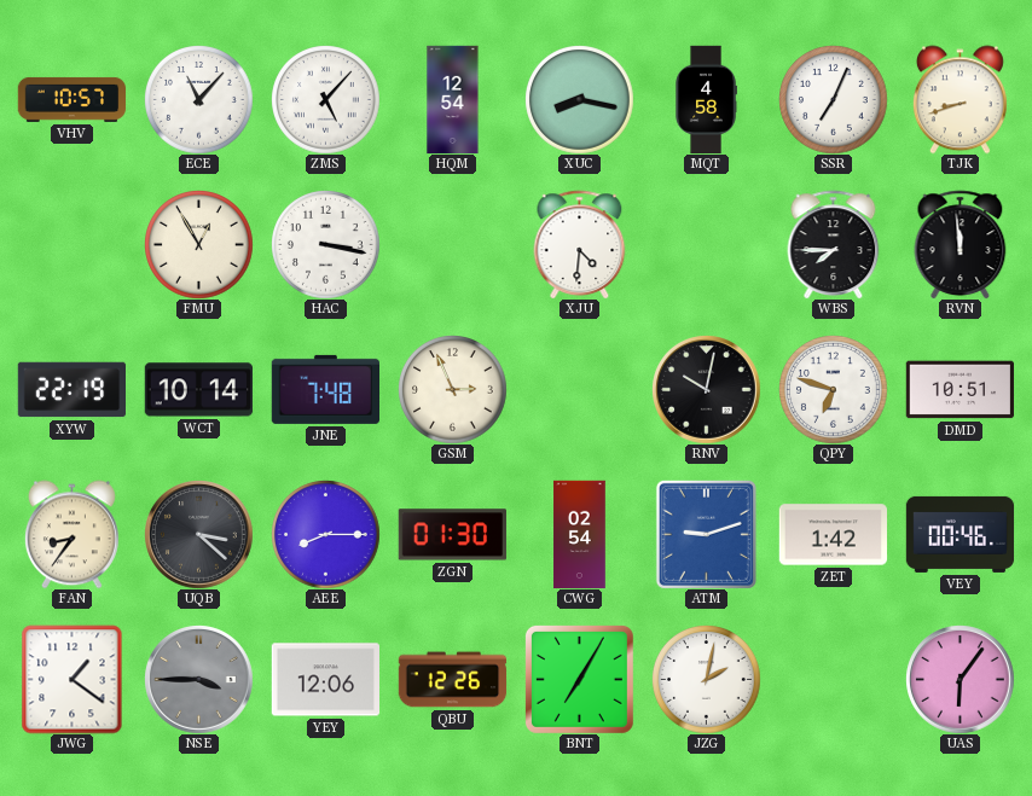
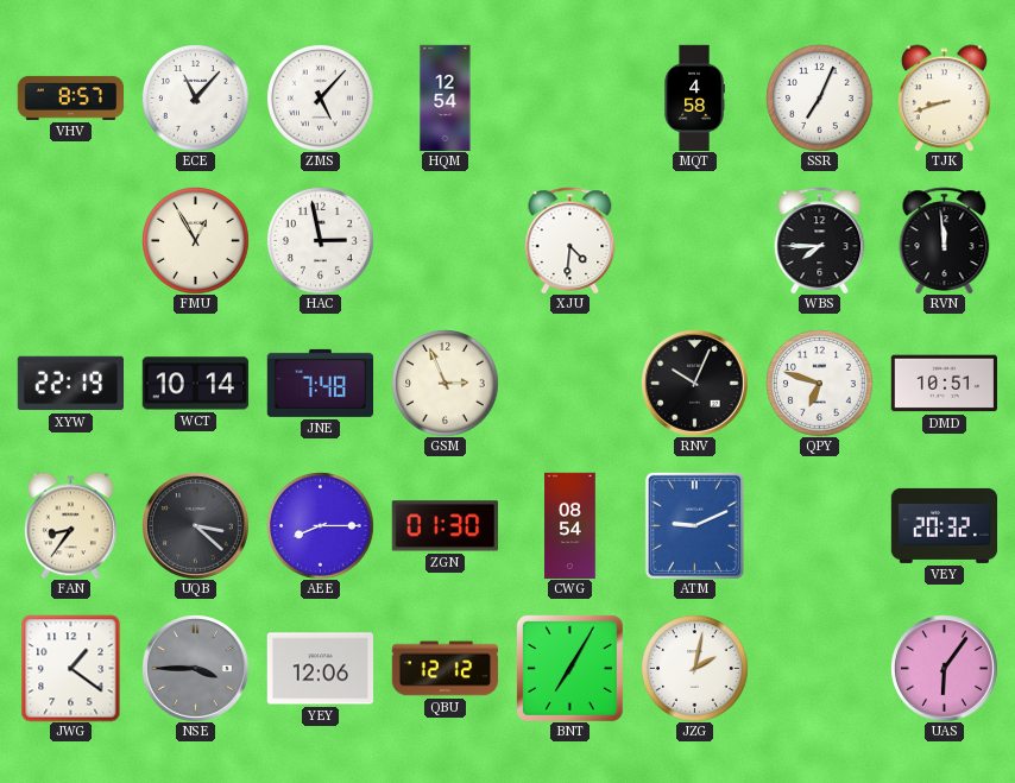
VHV: 10:57 -> 8:57
XUC: 8:17 -> none
HAC: 3:17 -> 2:58
RNV: 10:02 -> 10:04
CWG: 02:54 -> 08:54
ATM: 9:12 -> 9:11
ZET: 1:42 -> none
VEY: 00:46 -> 20:32
QBU: 12:26 -> 12:12
